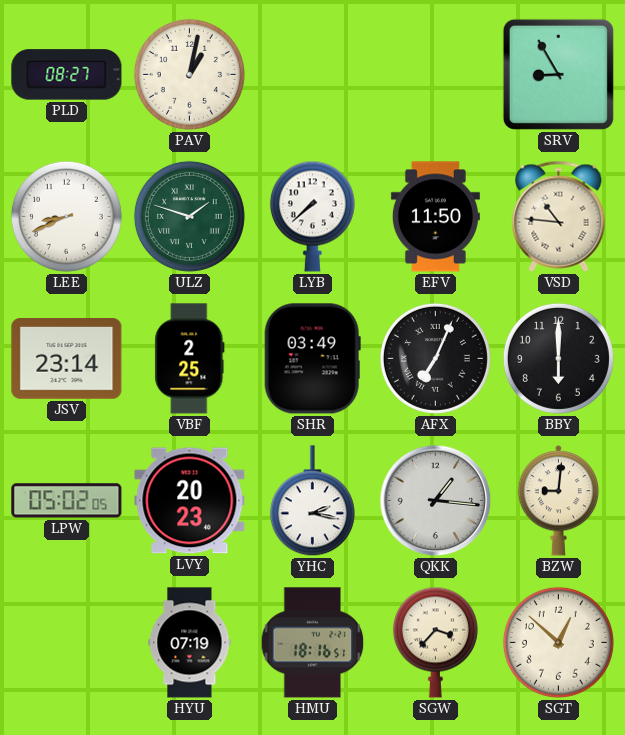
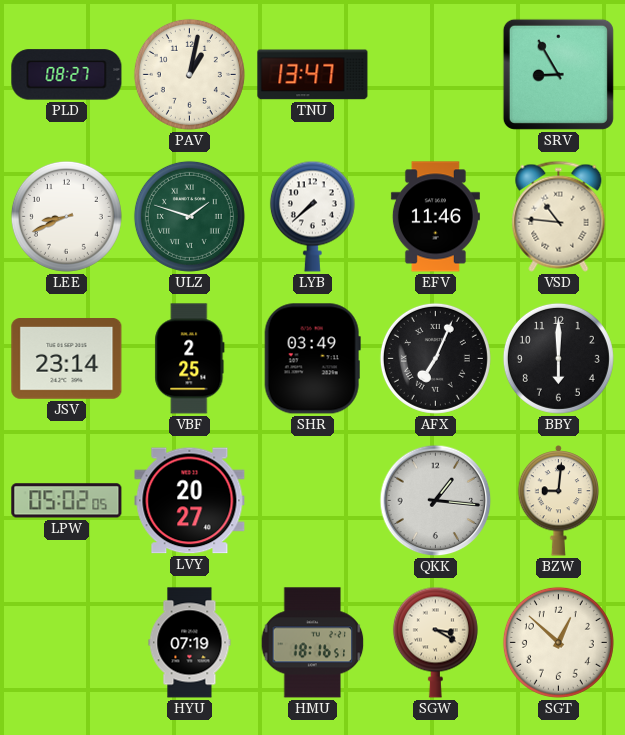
TNU: none -> 13:47
EFV: 11:50 -> 11:46
LVY: 20:23 -> 20:27
YHC: 2:17 -> none
SGW: 3:37 -> 3:20
